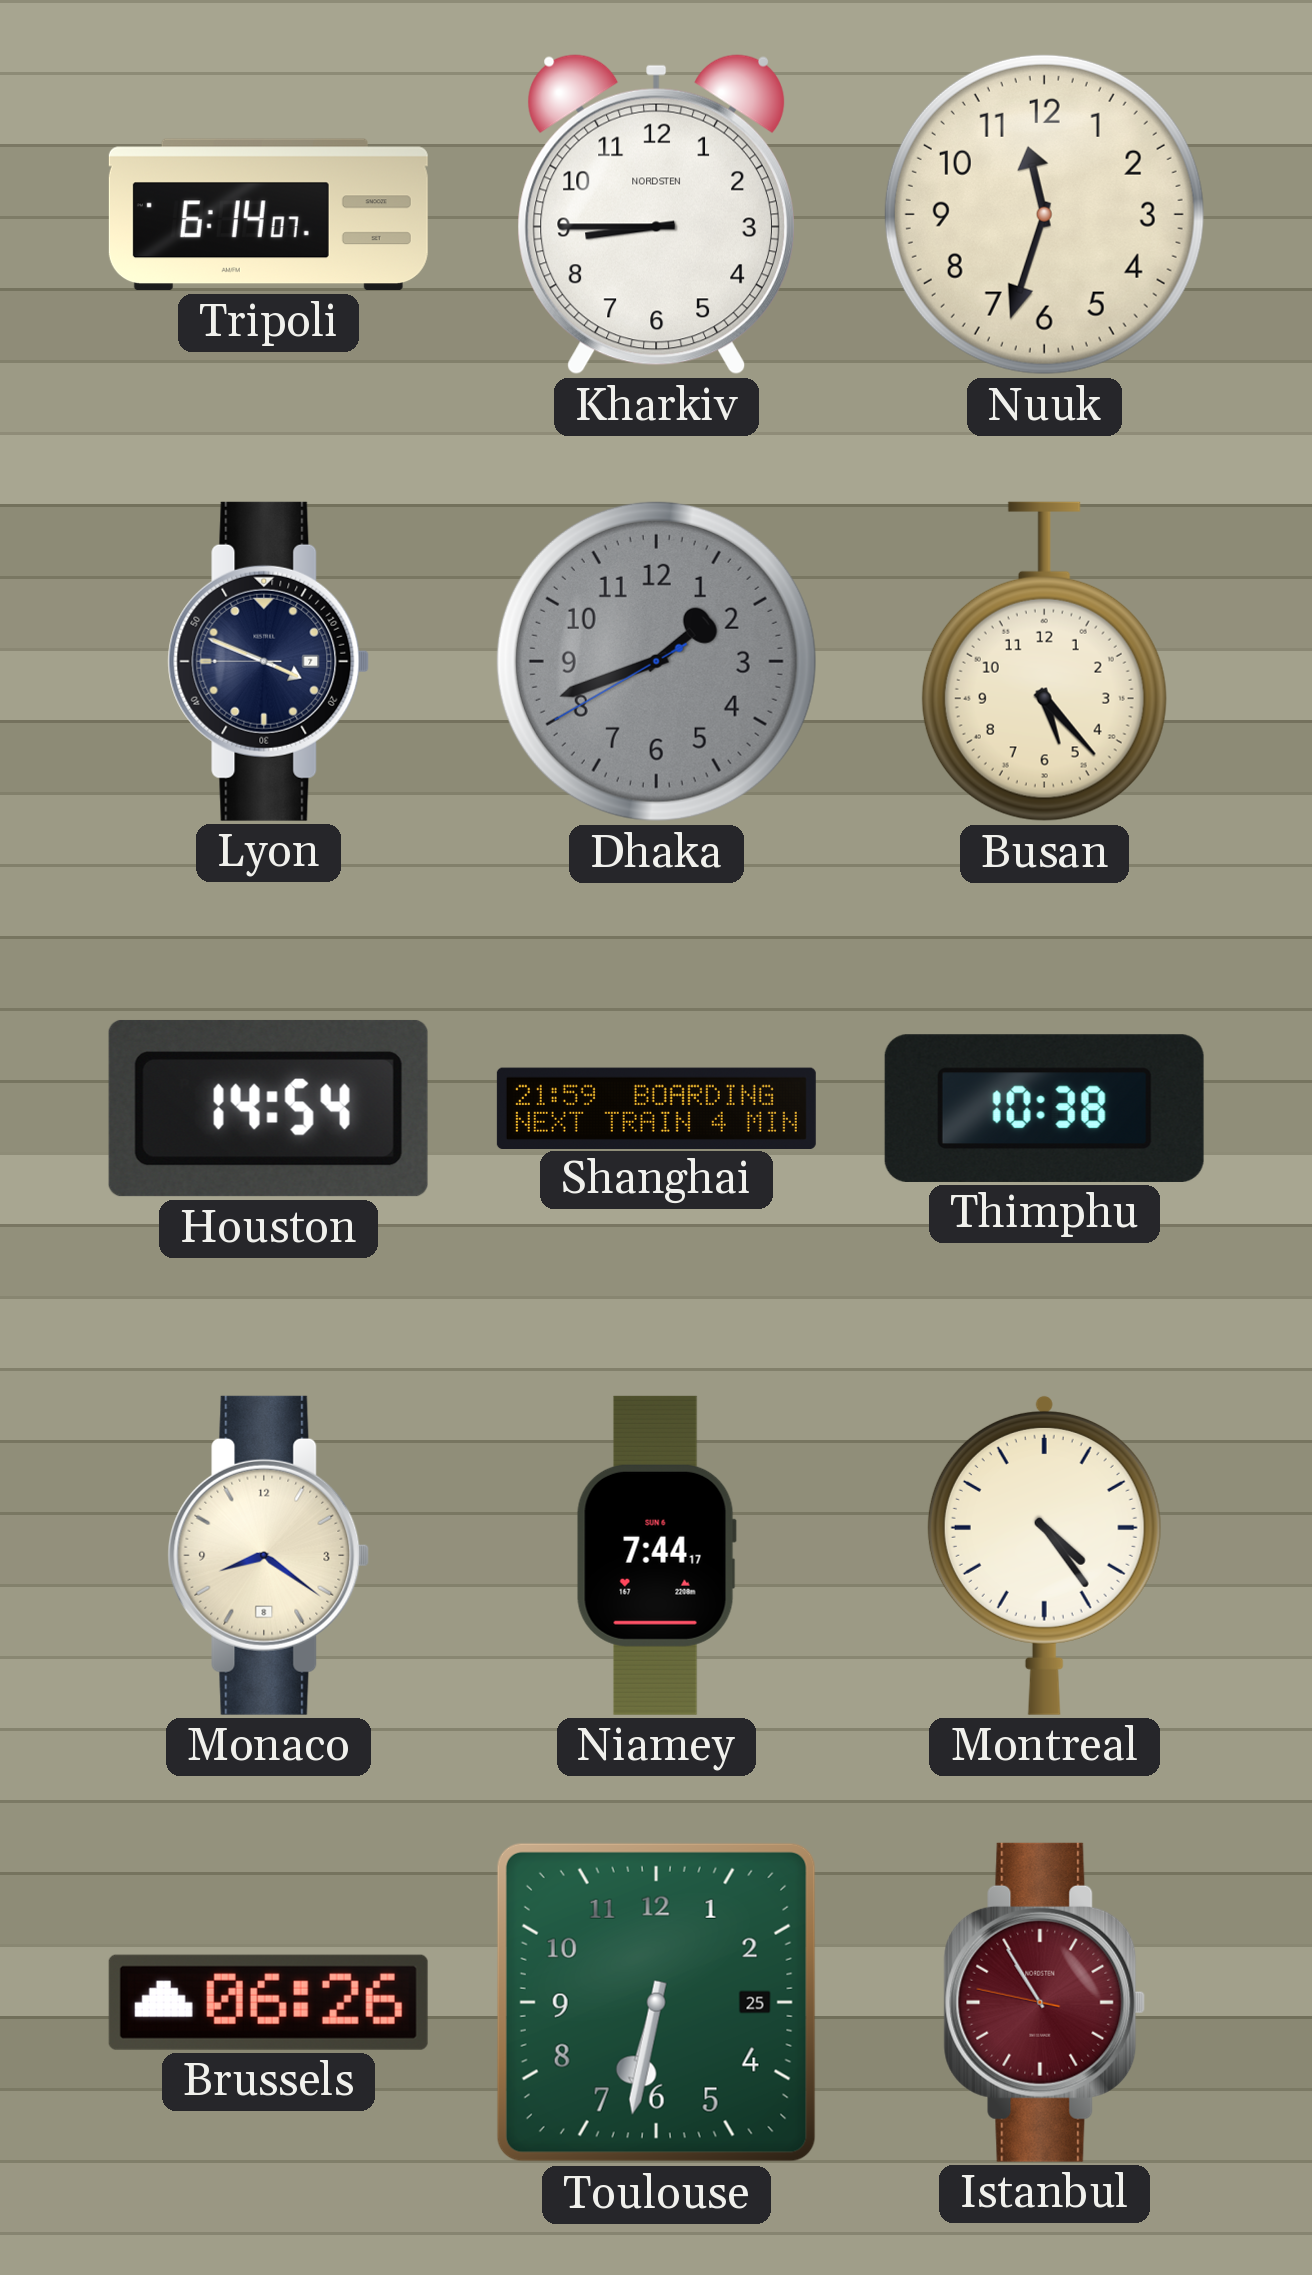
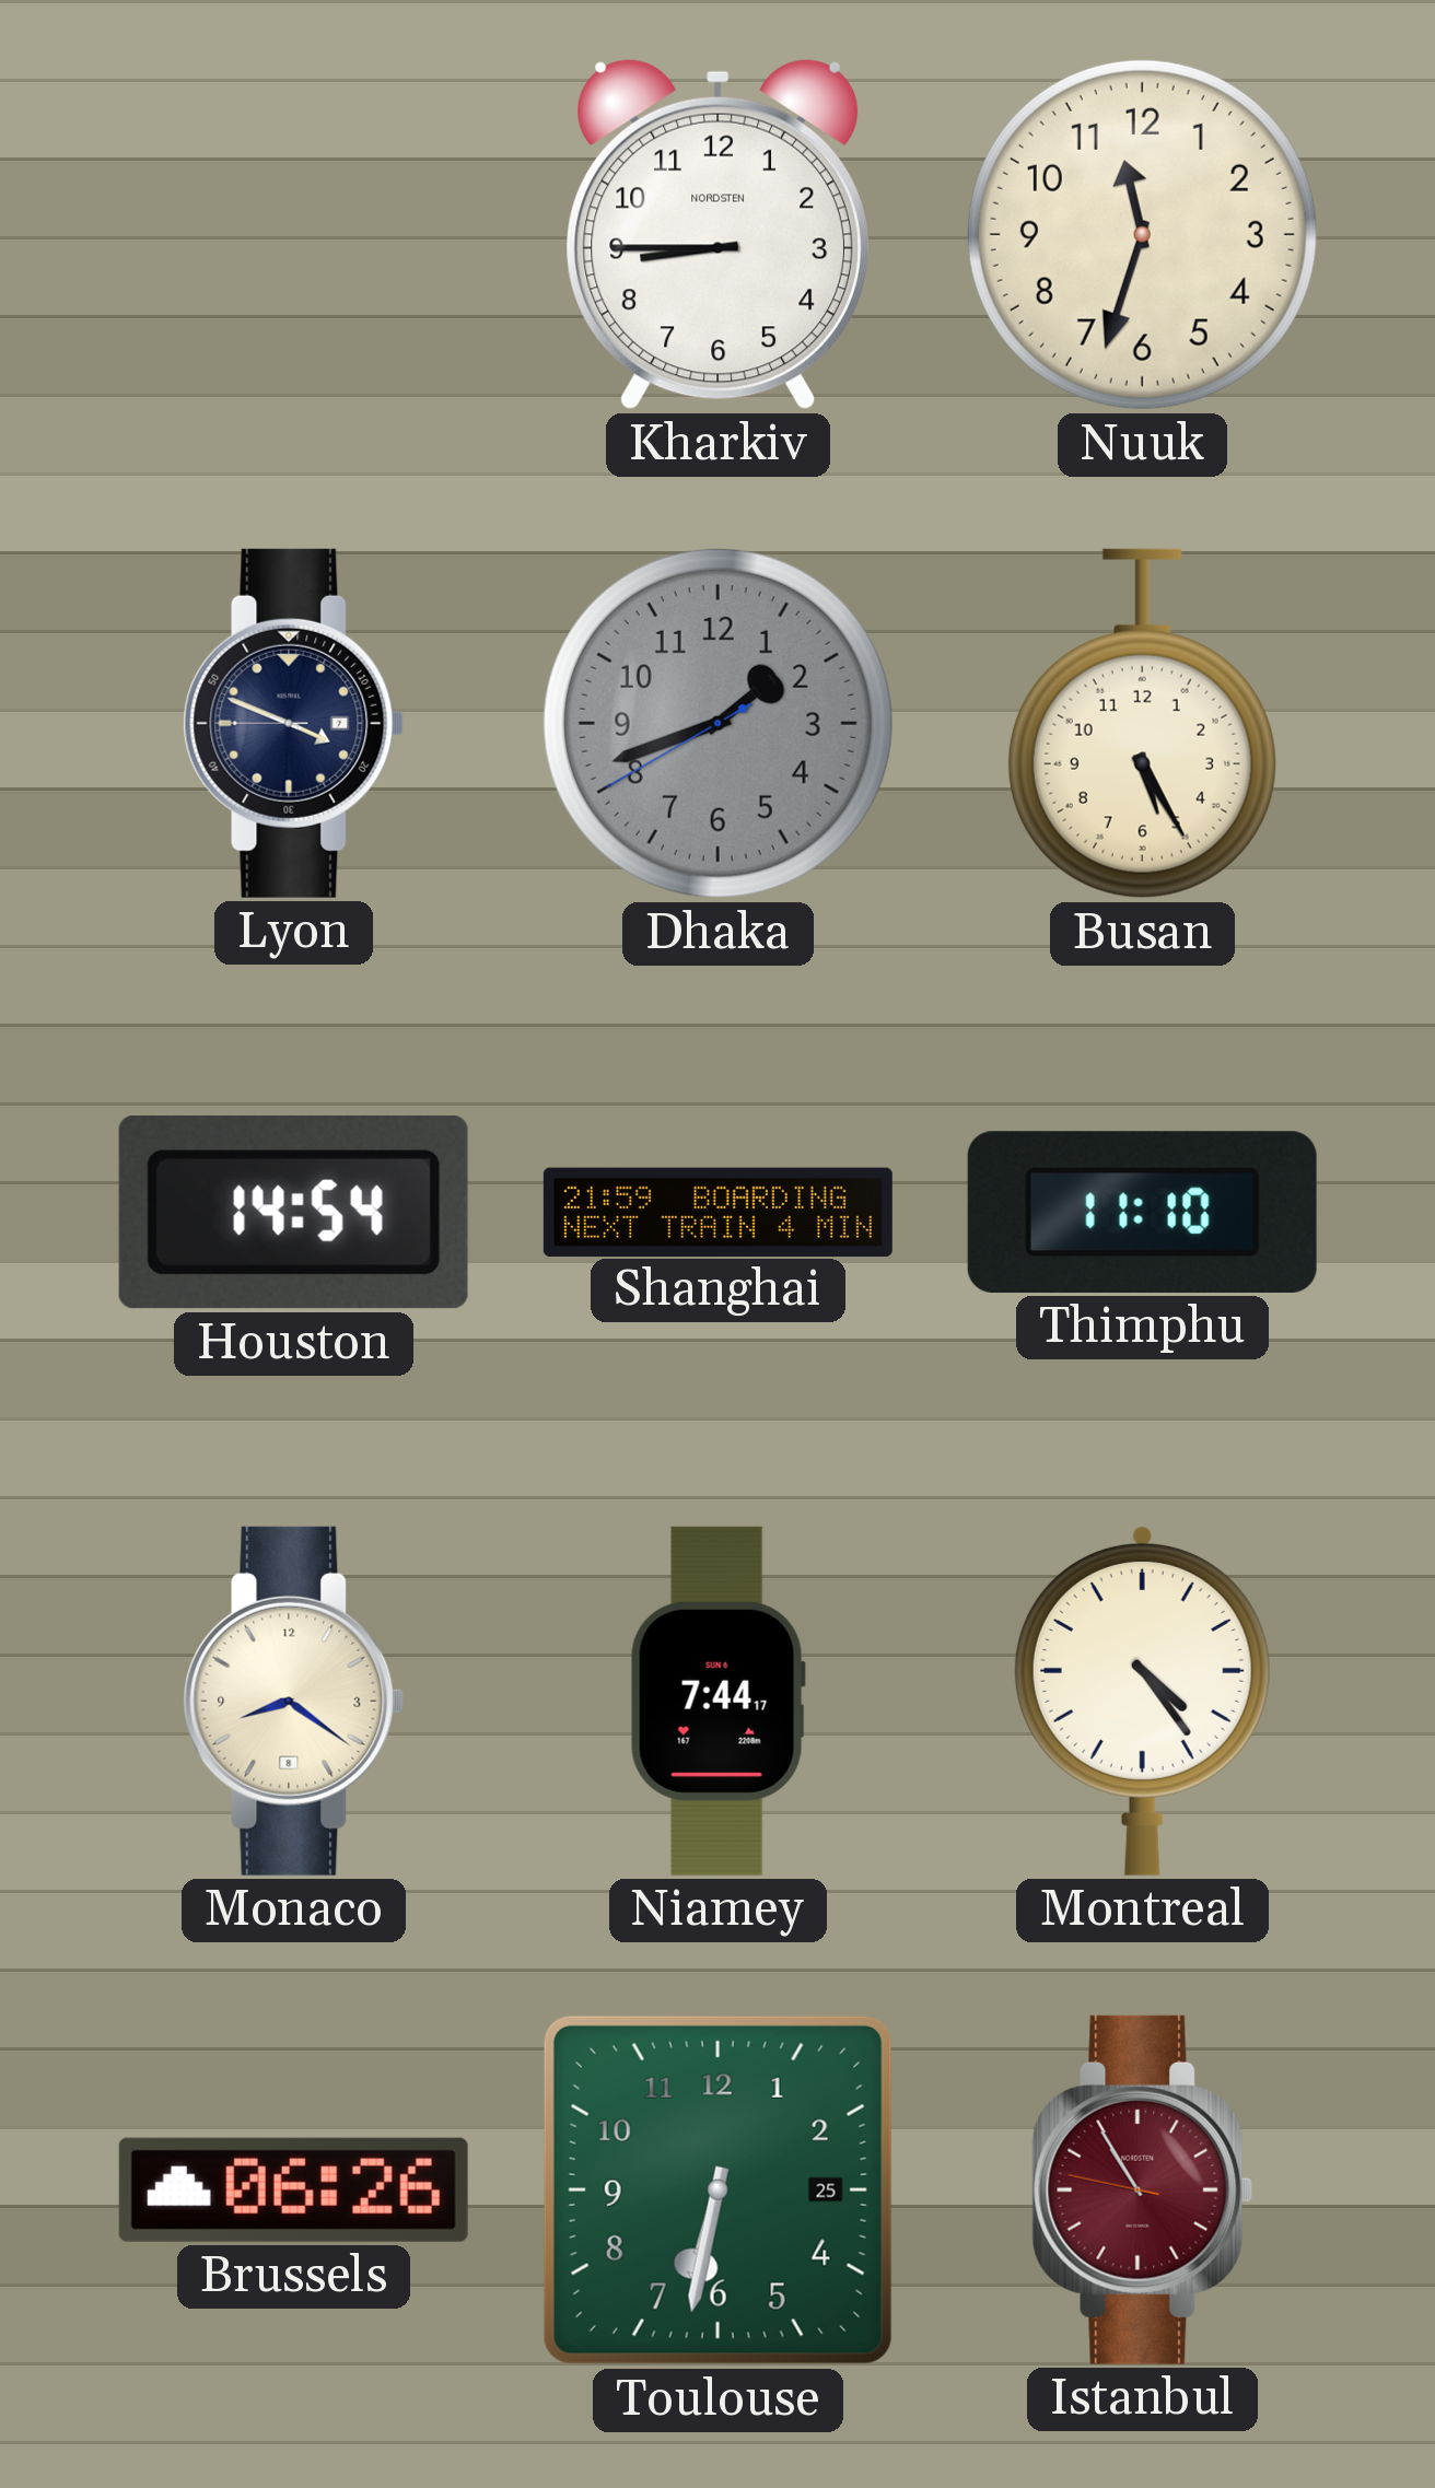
Tripoli: 6:14 -> none
Busan: 5:23 -> 5:25
Thimphu: 10:38 -> 11:10
